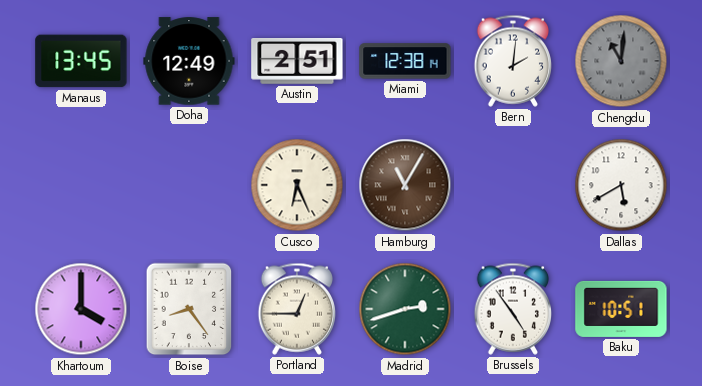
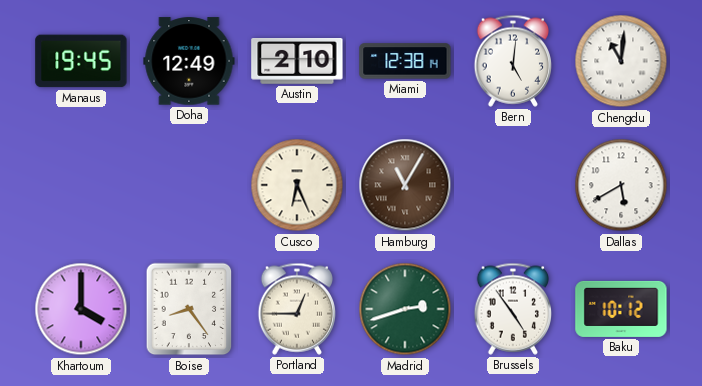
Manaus: 13:45 -> 19:45
Austin: 2:51 -> 2:10
Bern: 2:01 -> 5:01
Chengdu dial: grey -> white
Baku: 10:51 -> 10:12
